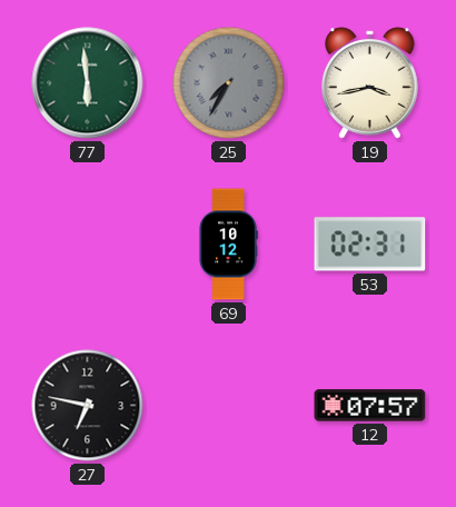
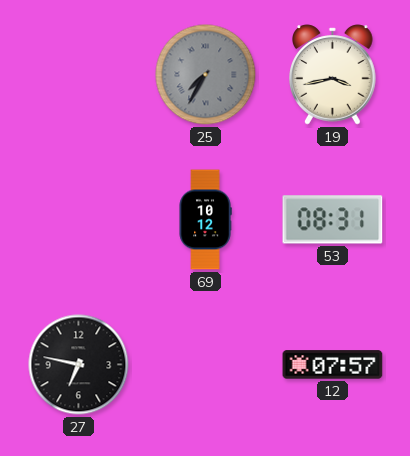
77: 5:59 -> none
53: 02:31 -> 08:31
